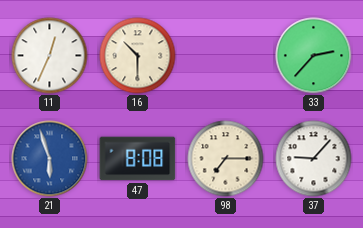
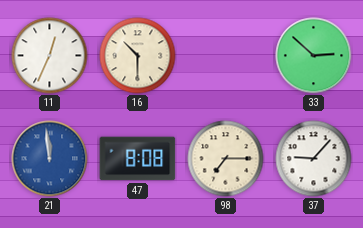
33: 2:37 -> 2:52
21: 5:57 -> 11:59
